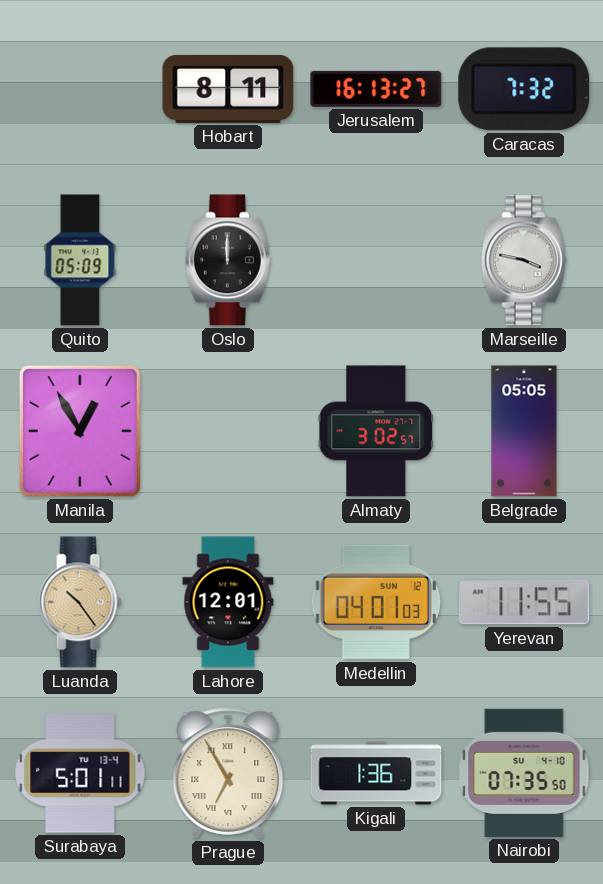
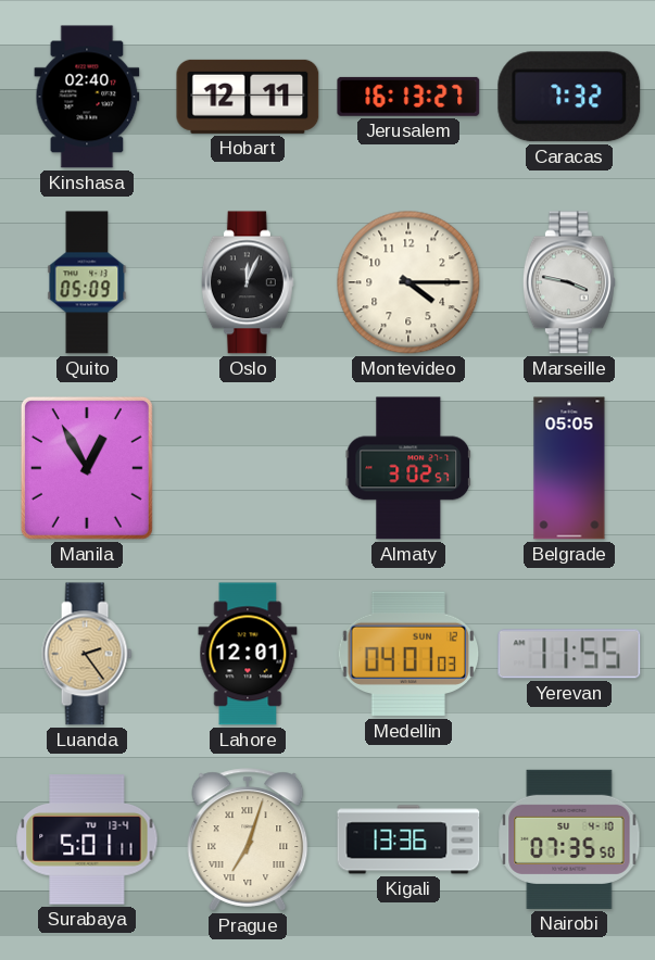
Kinshasa: none -> 02:40
Hobart: 8:11 -> 12:11
Oslo: 12:00 -> 12:04
Montevideo: none -> 4:15
Luanda: 10:24 -> 2:24
Prague: 6:55 -> 7:03
Kigali: 1:36 -> 13:36
